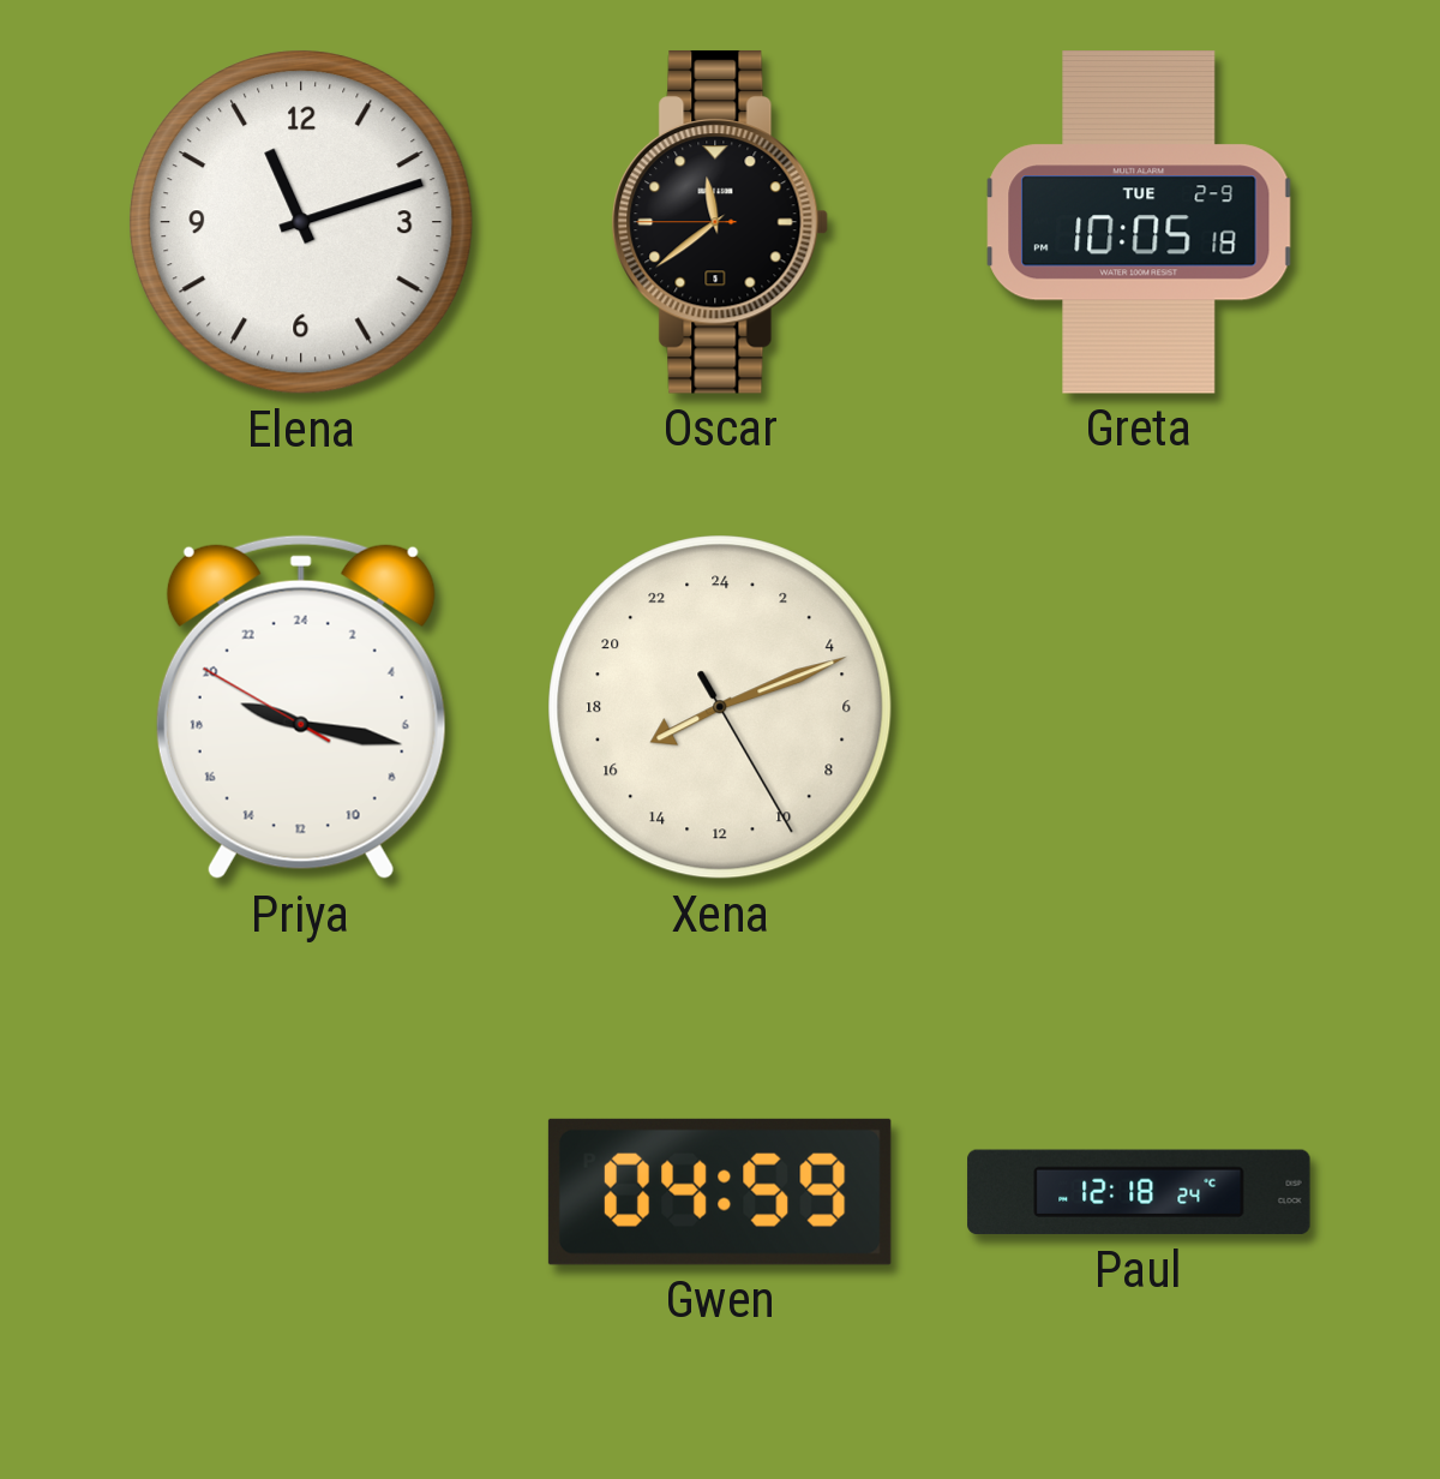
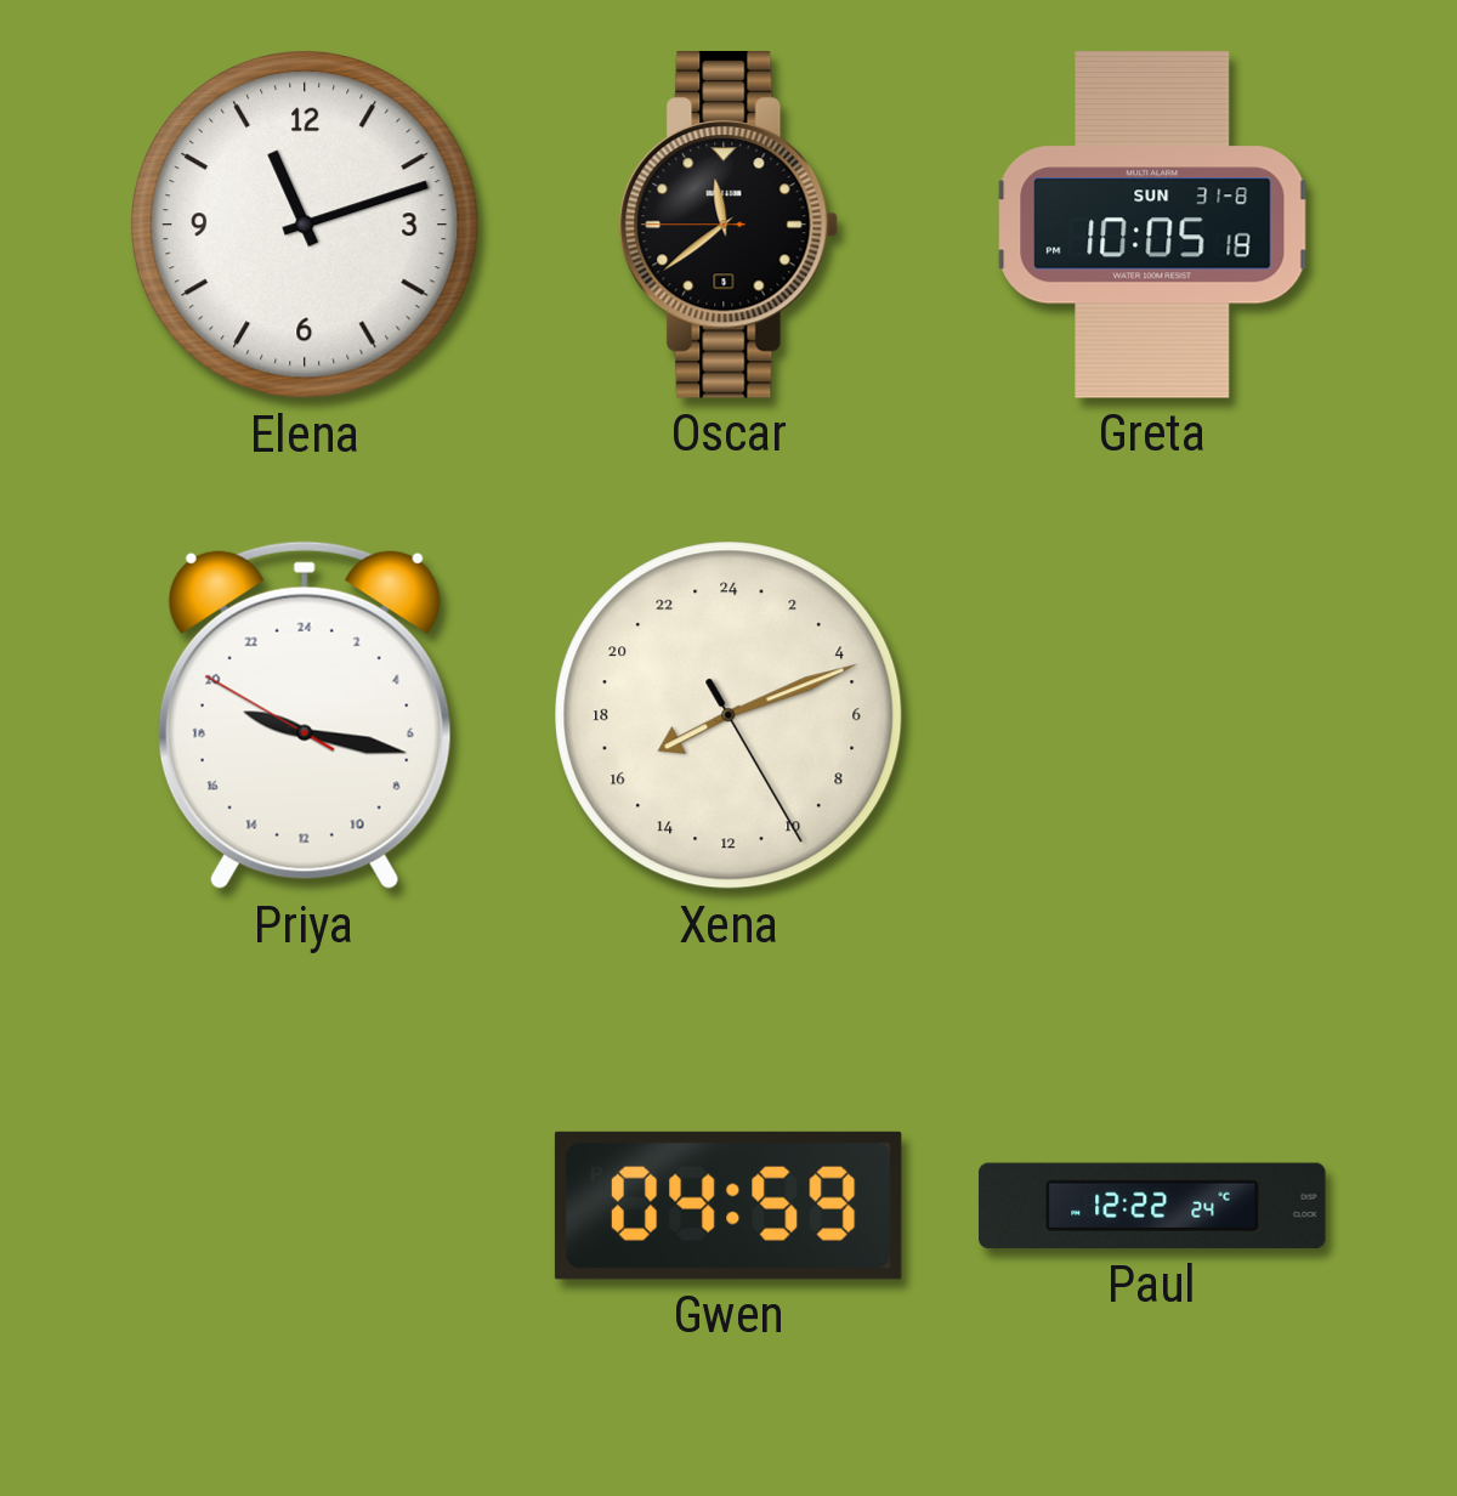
Greta date: TUE 2-9 -> SUN 31-8
Paul: 12:18 -> 12:22
